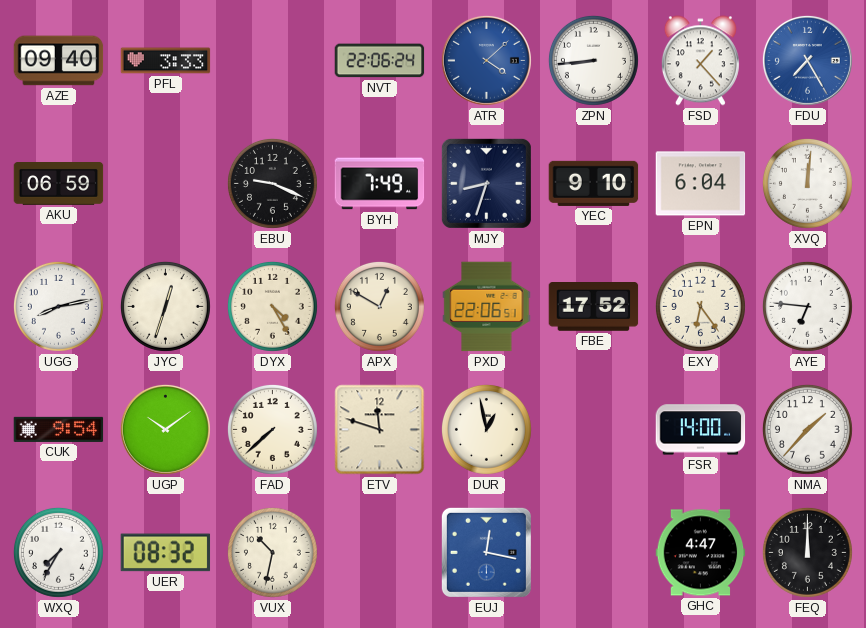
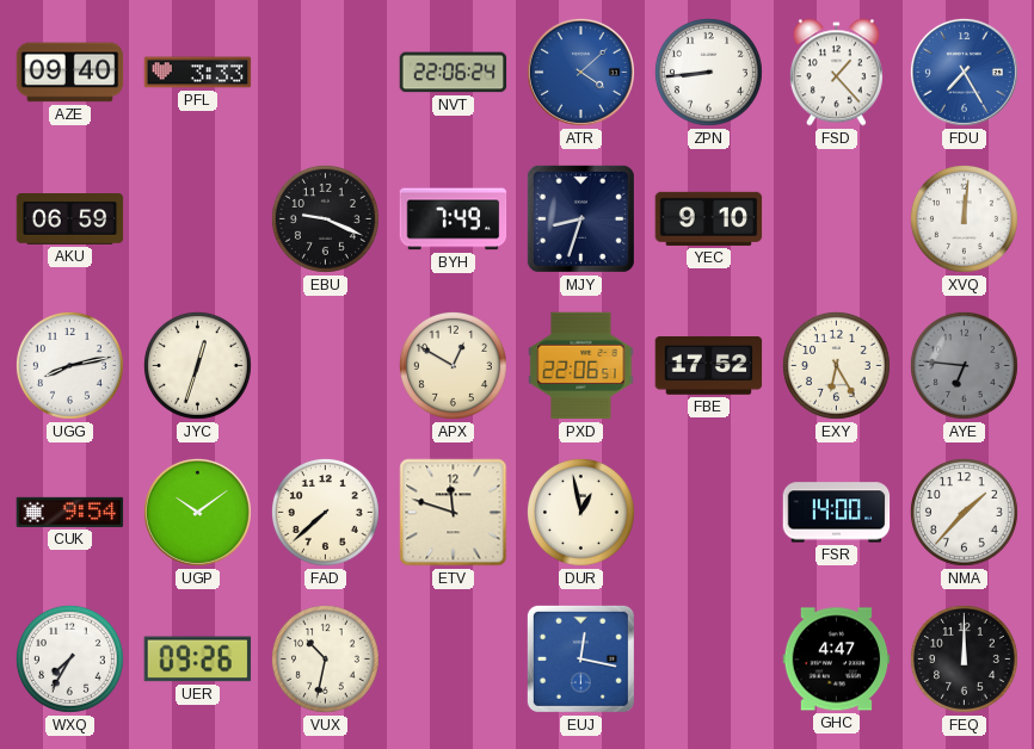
EPN: 6:04 -> none
DYX: 4:25 -> none
EXY: 6:24 -> 6:25
AYE dial: white -> grey
UER: 08:32 -> 09:26
